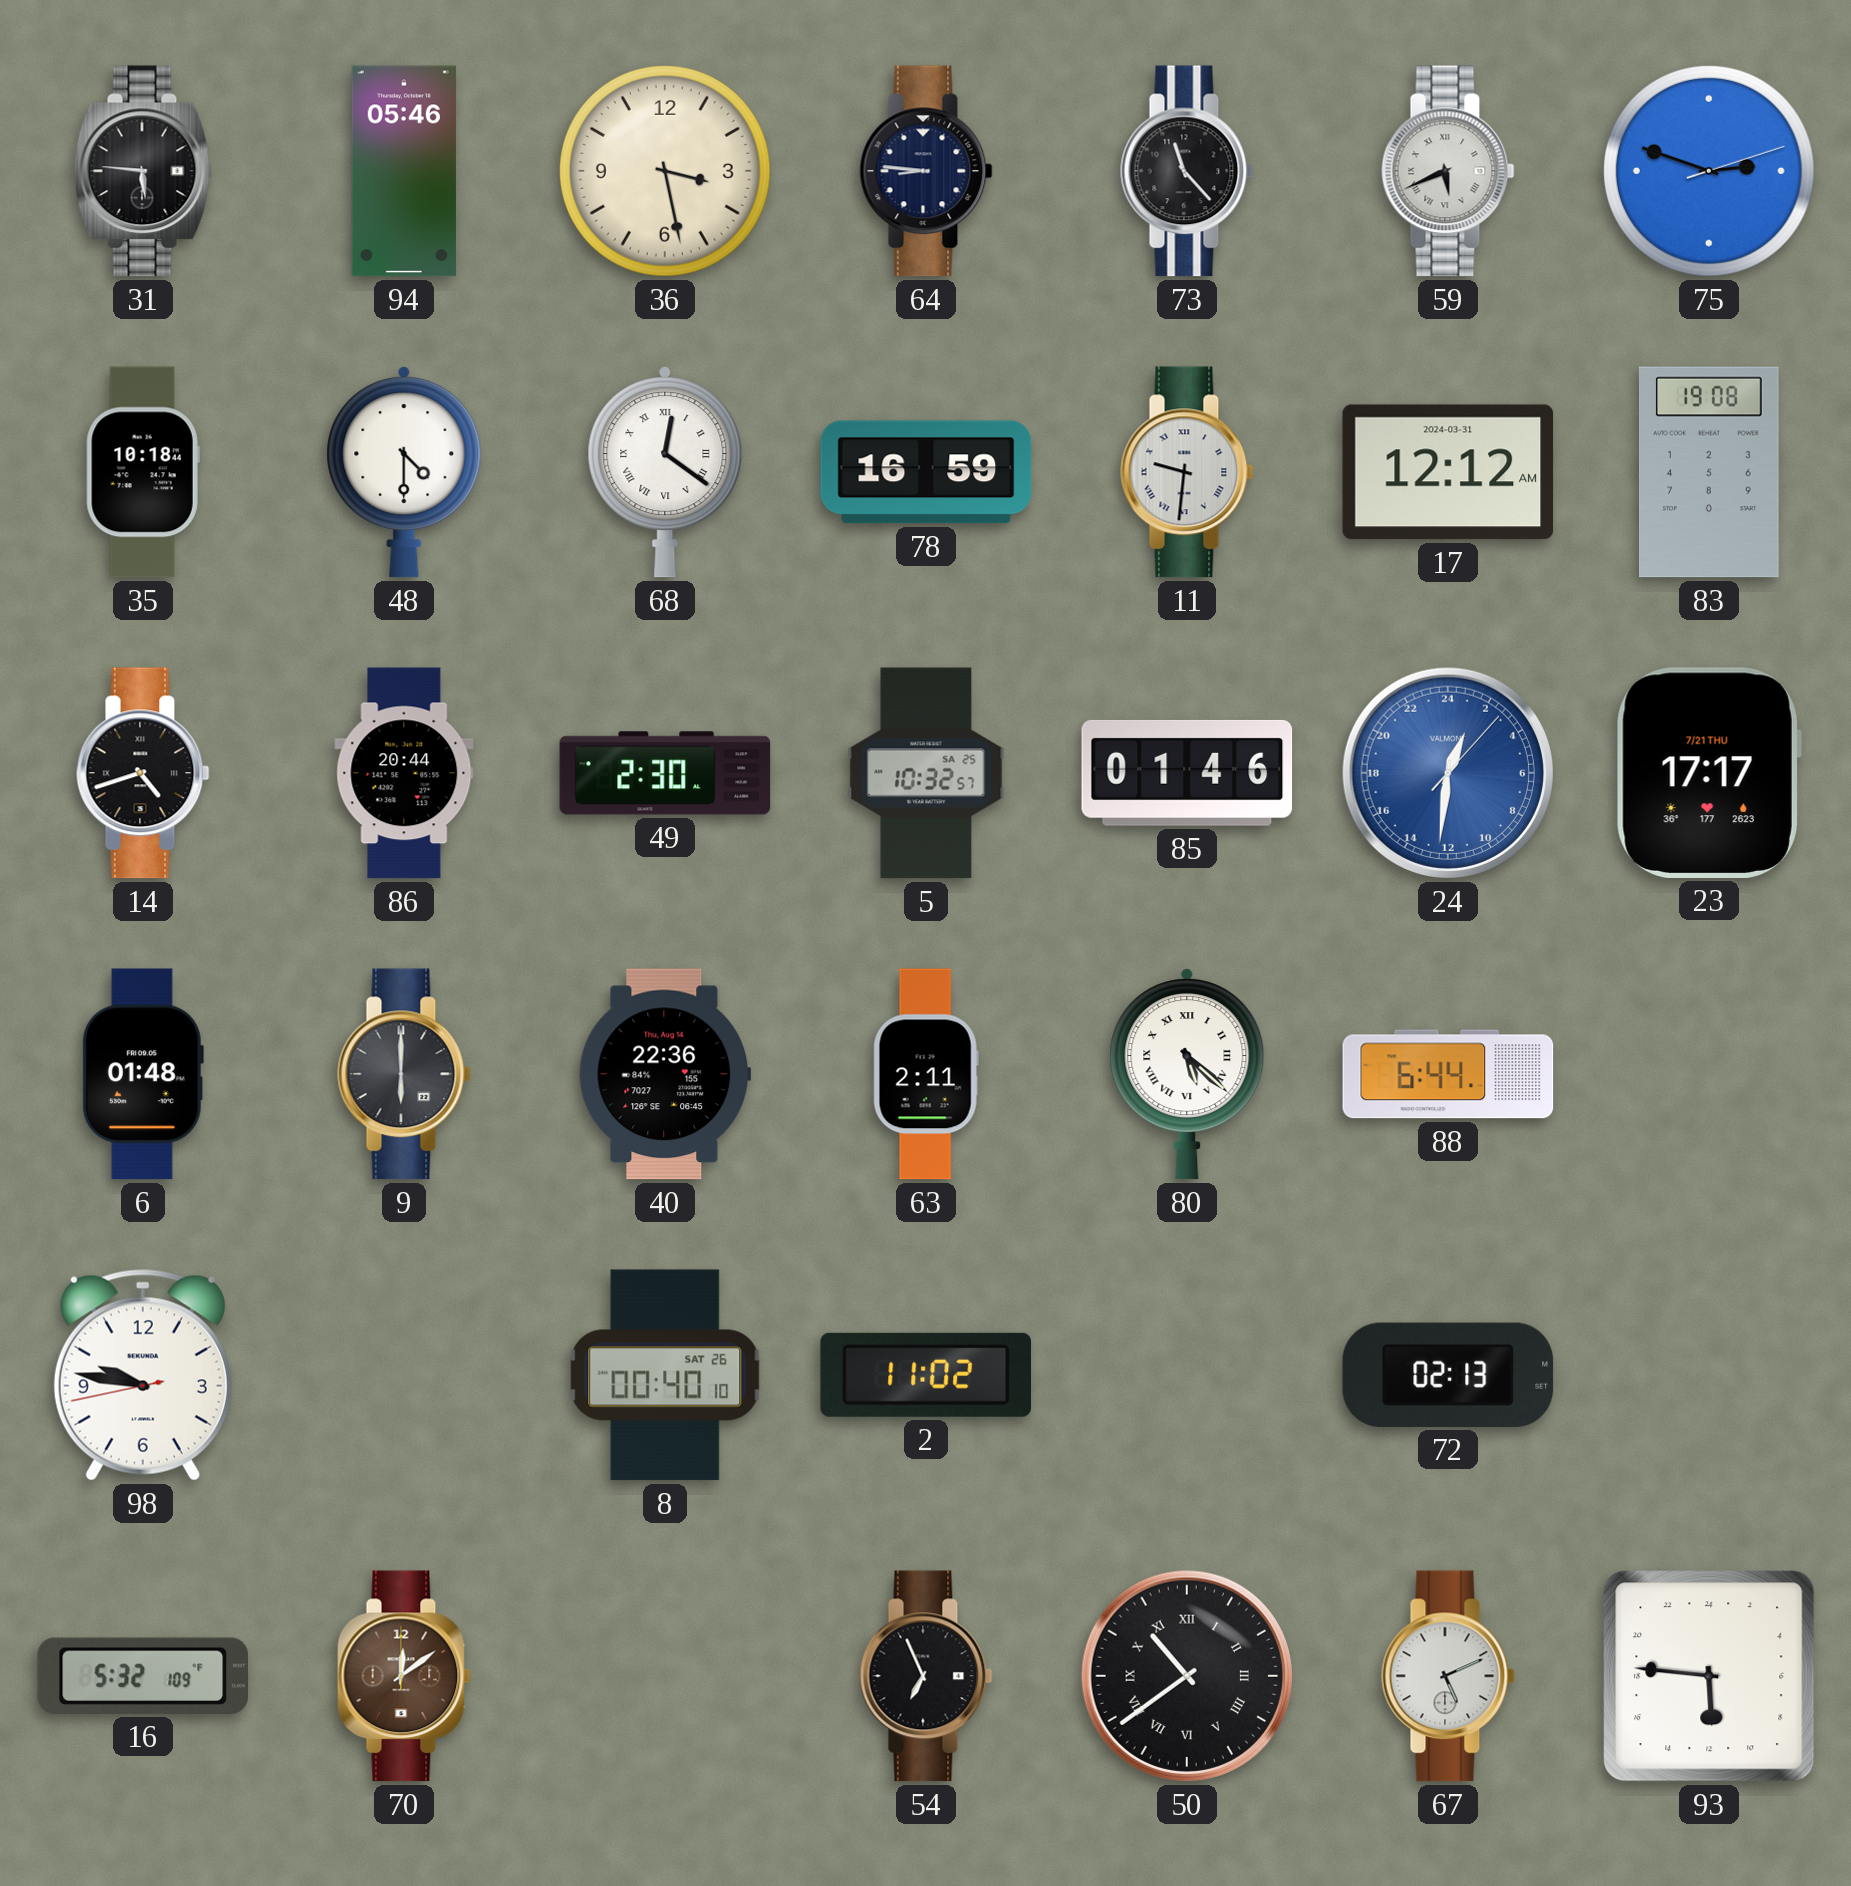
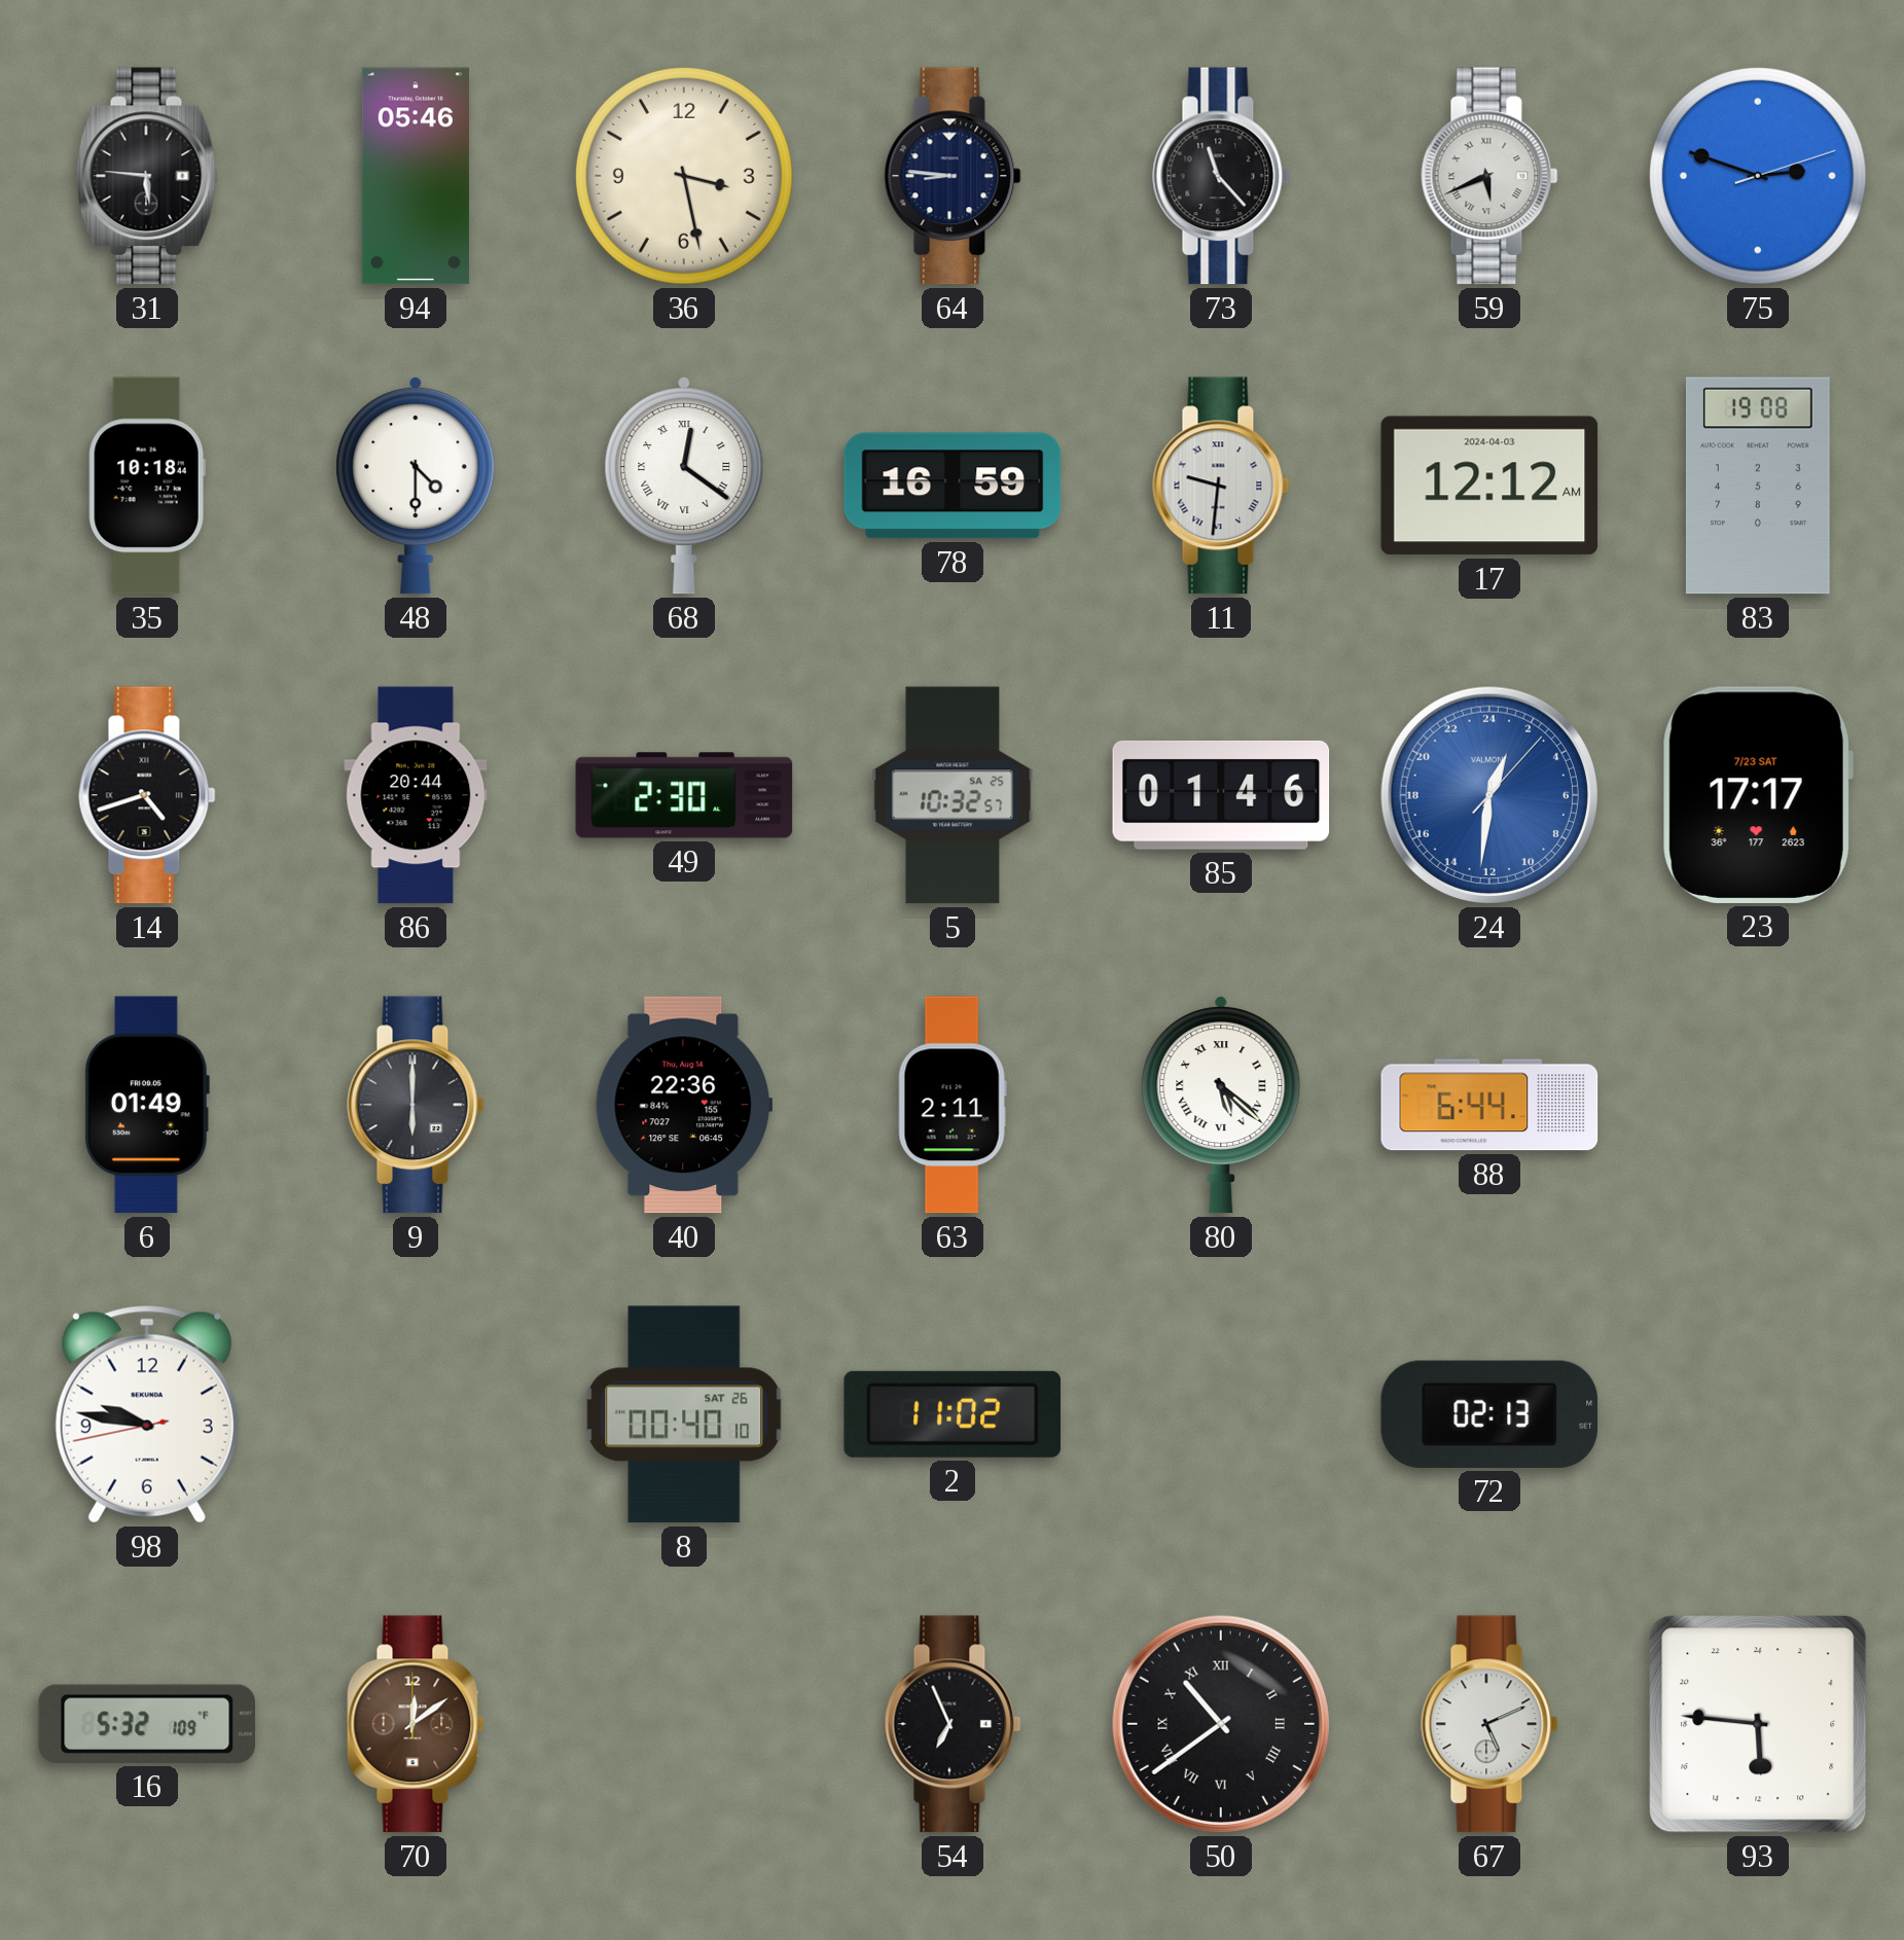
17 date: 2024-03-31 -> 2024-04-03
23 date: 7/21 THU -> 7/23 SAT
6: 01:48 -> 01:49
